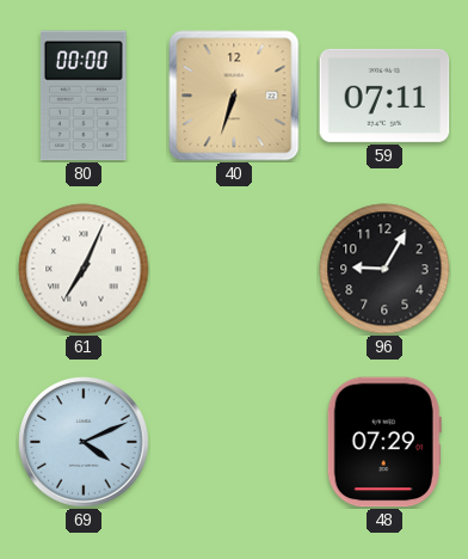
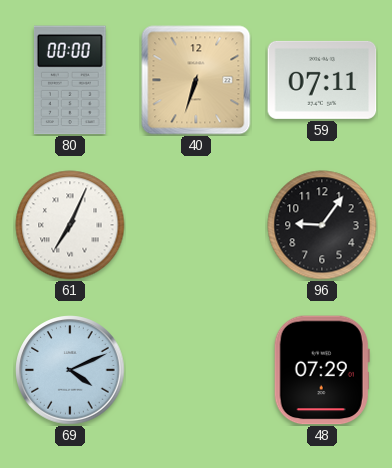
96: 9:05 -> 9:06
